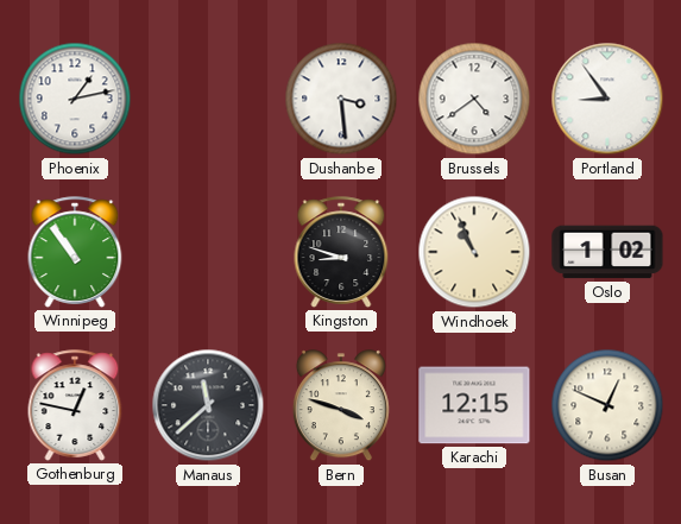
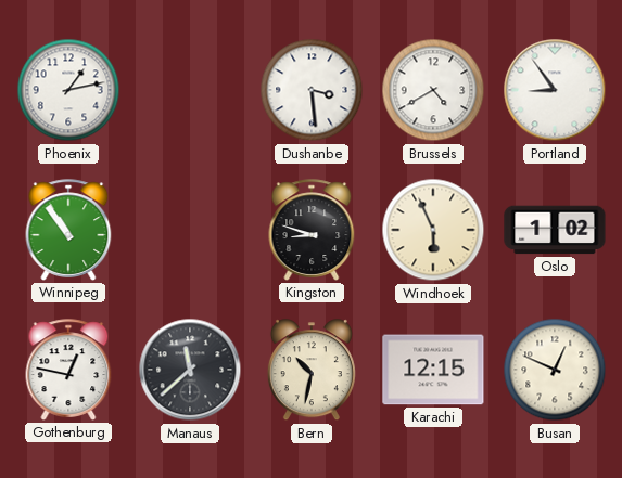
Brussels: 4:39 -> 4:40
Windhoek: 10:56 -> 5:56
Bern: 3:48 -> 10:32
